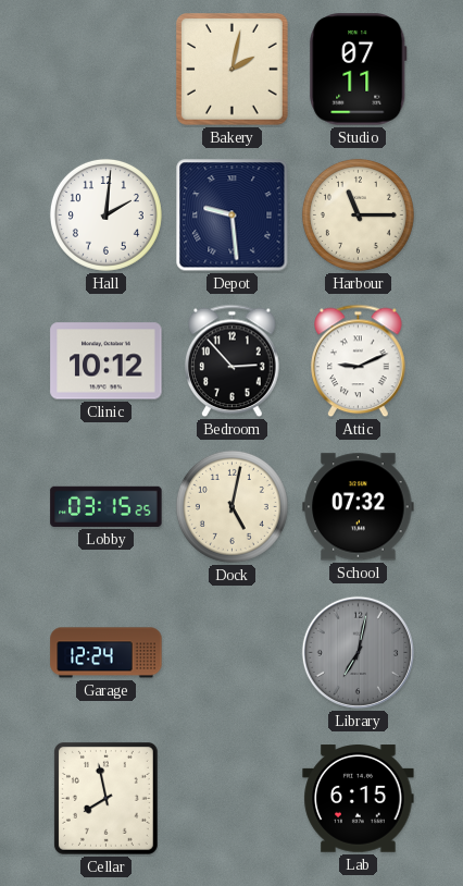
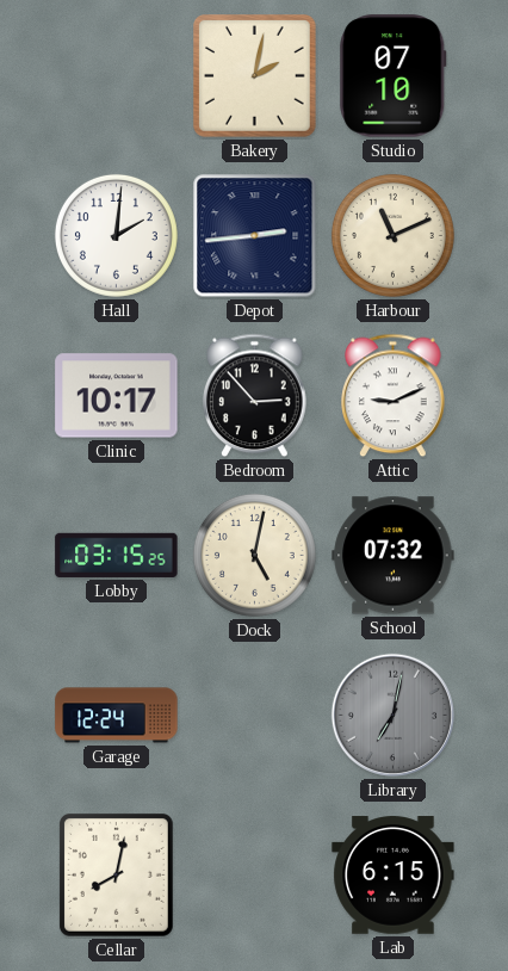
Studio: 07:11 -> 07:10
Depot: 9:29 -> 2:44
Harbour: 11:15 -> 11:11
Clinic: 10:12 -> 10:17
Cellar: 7:58 -> 8:02
